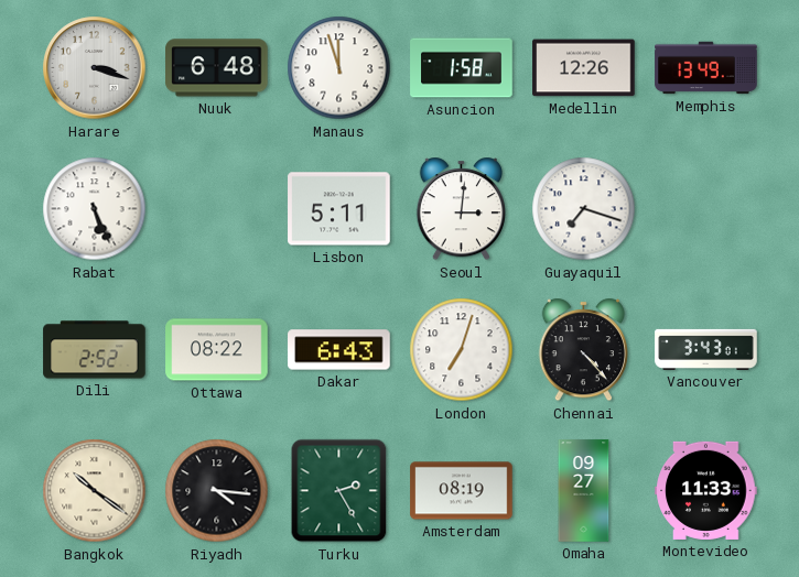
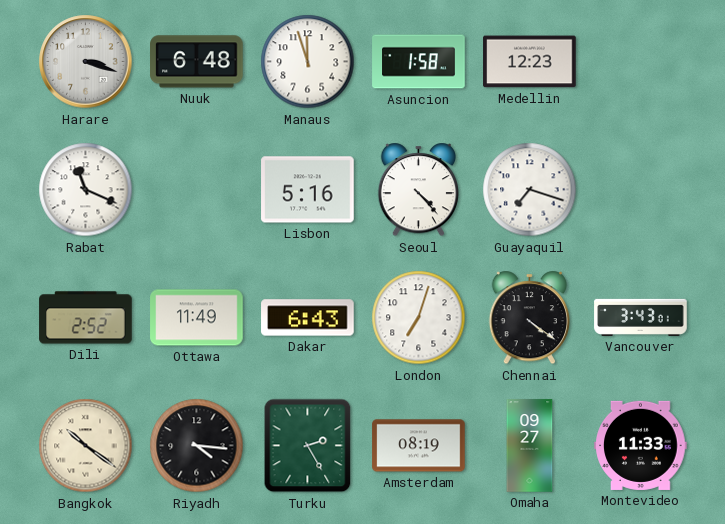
Medellin: 12:26 -> 12:23
Memphis: 13:49 -> none
Rabat: 5:26 -> 11:19
Lisbon: 5:11 -> 5:16
Seoul: 3:01 -> 4:23
Ottawa: 08:22 -> 11:49
Chennai: 4:23 -> 4:21
